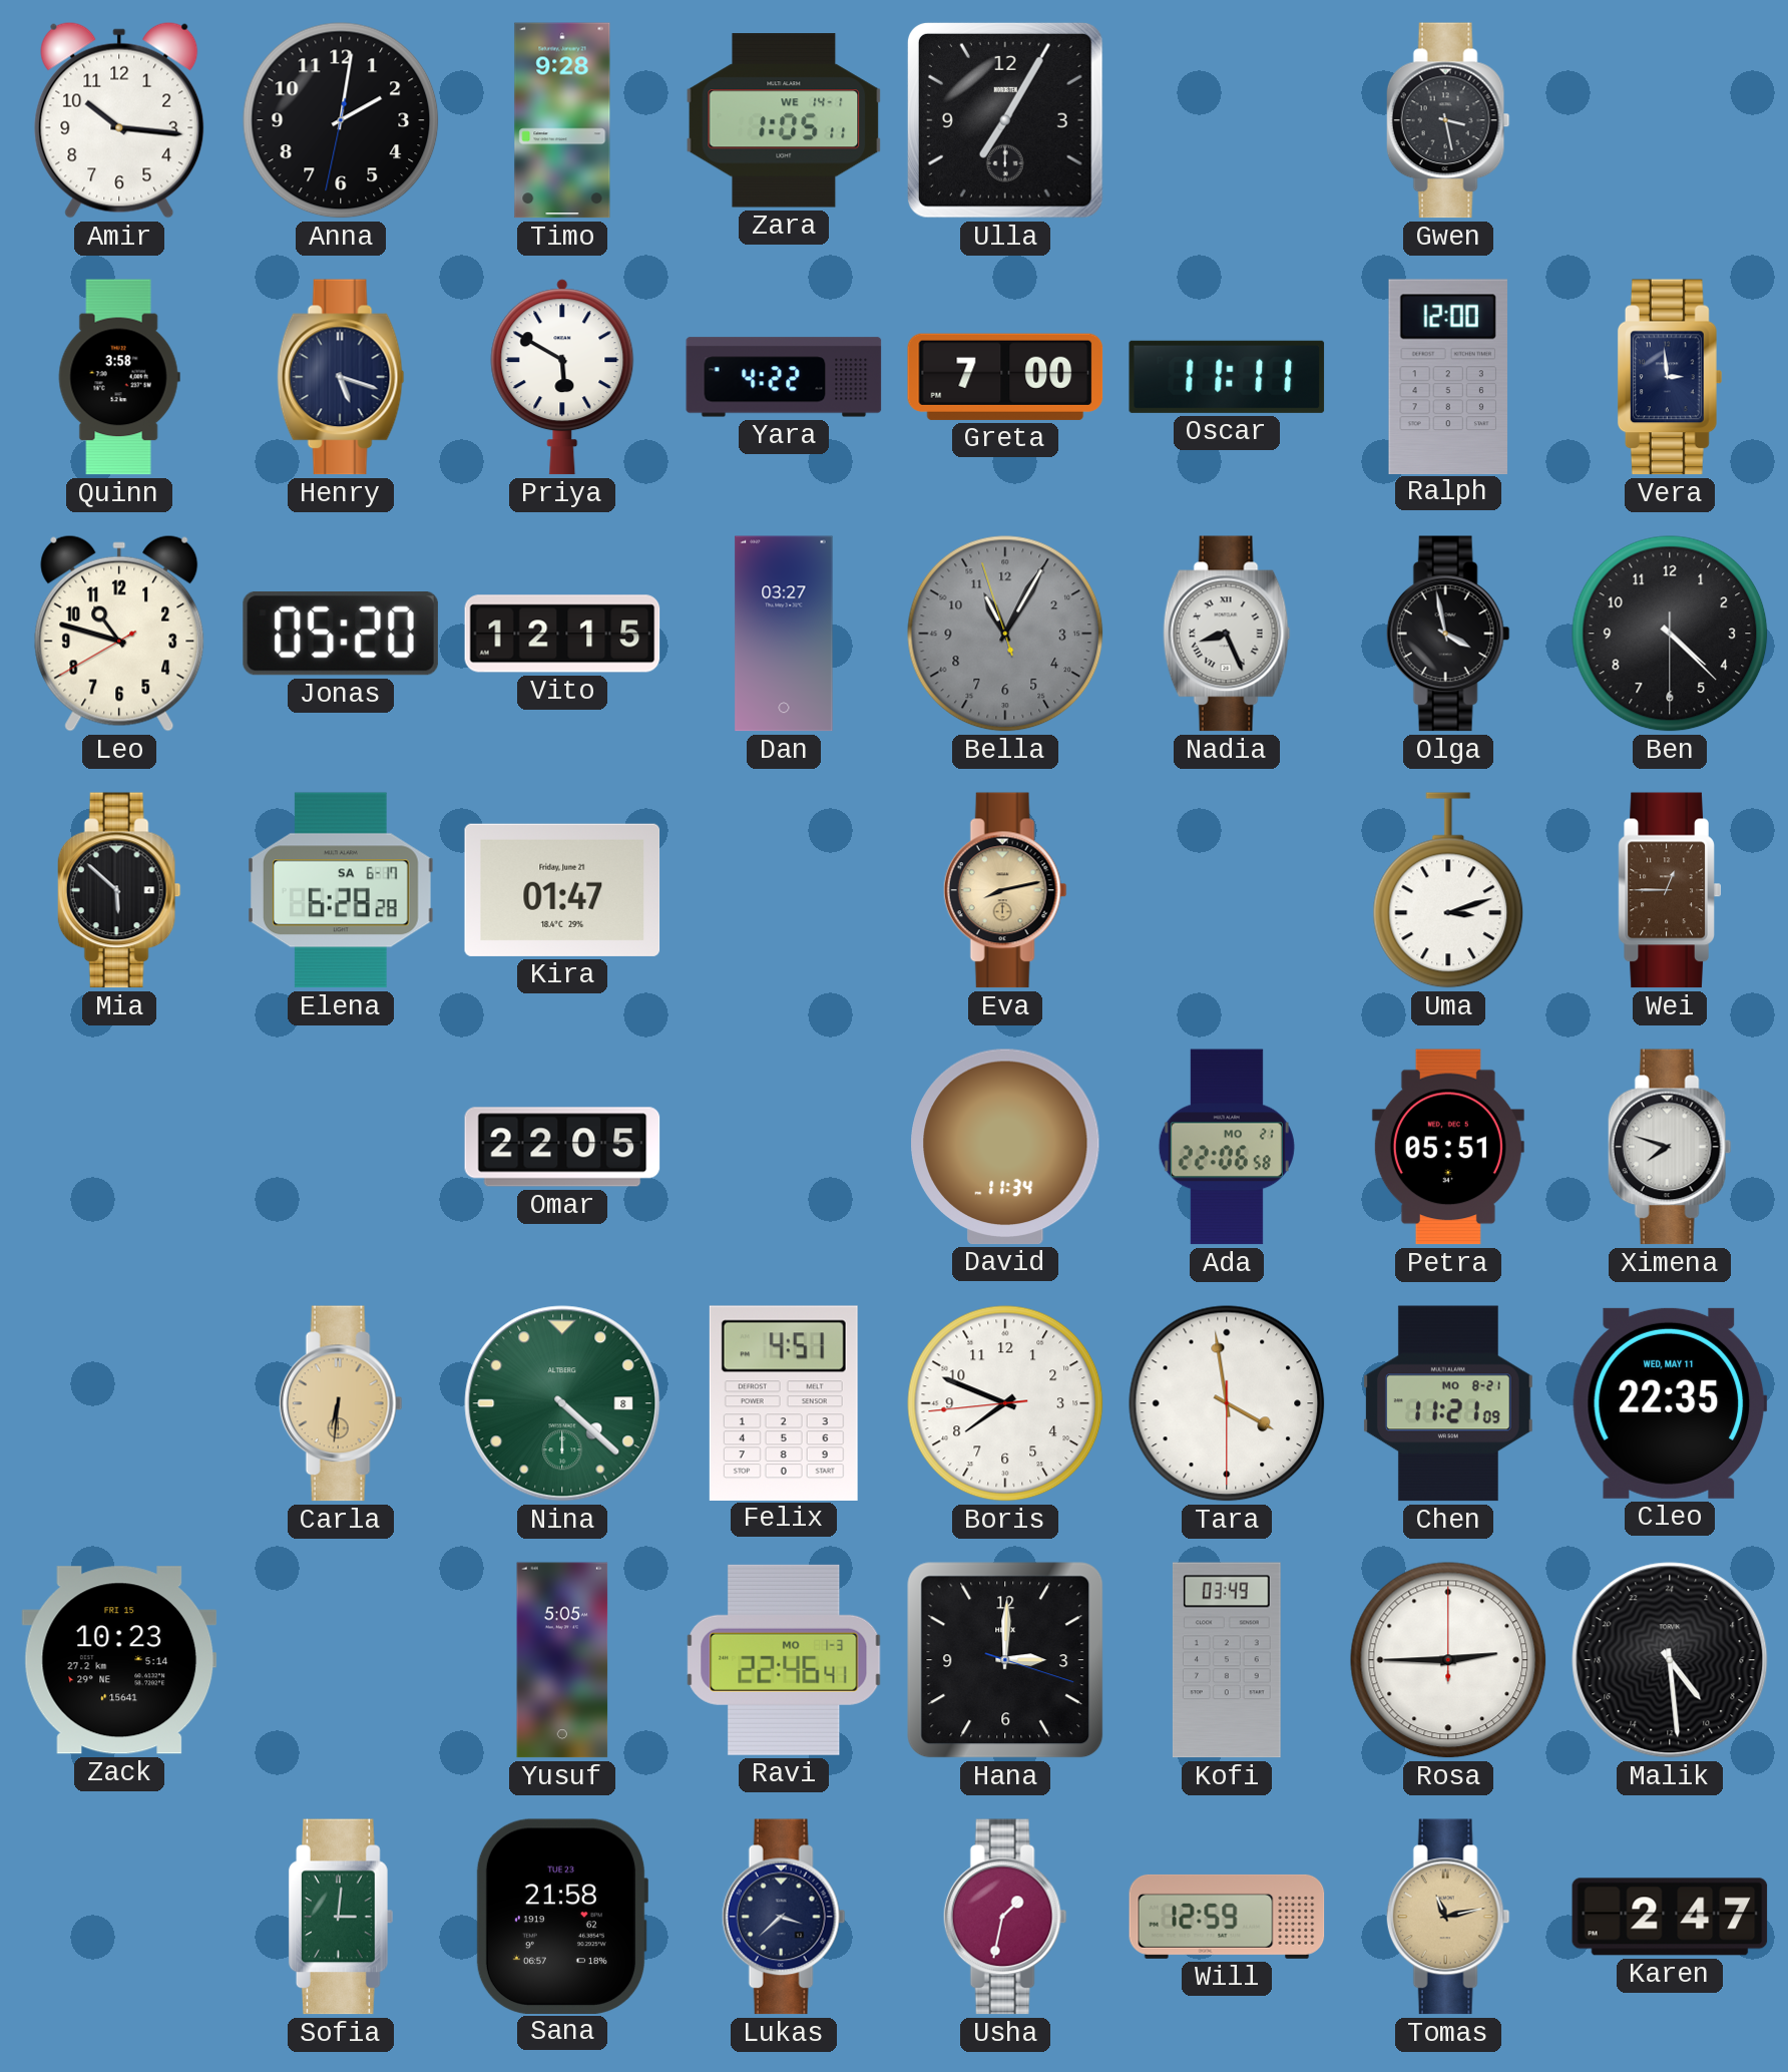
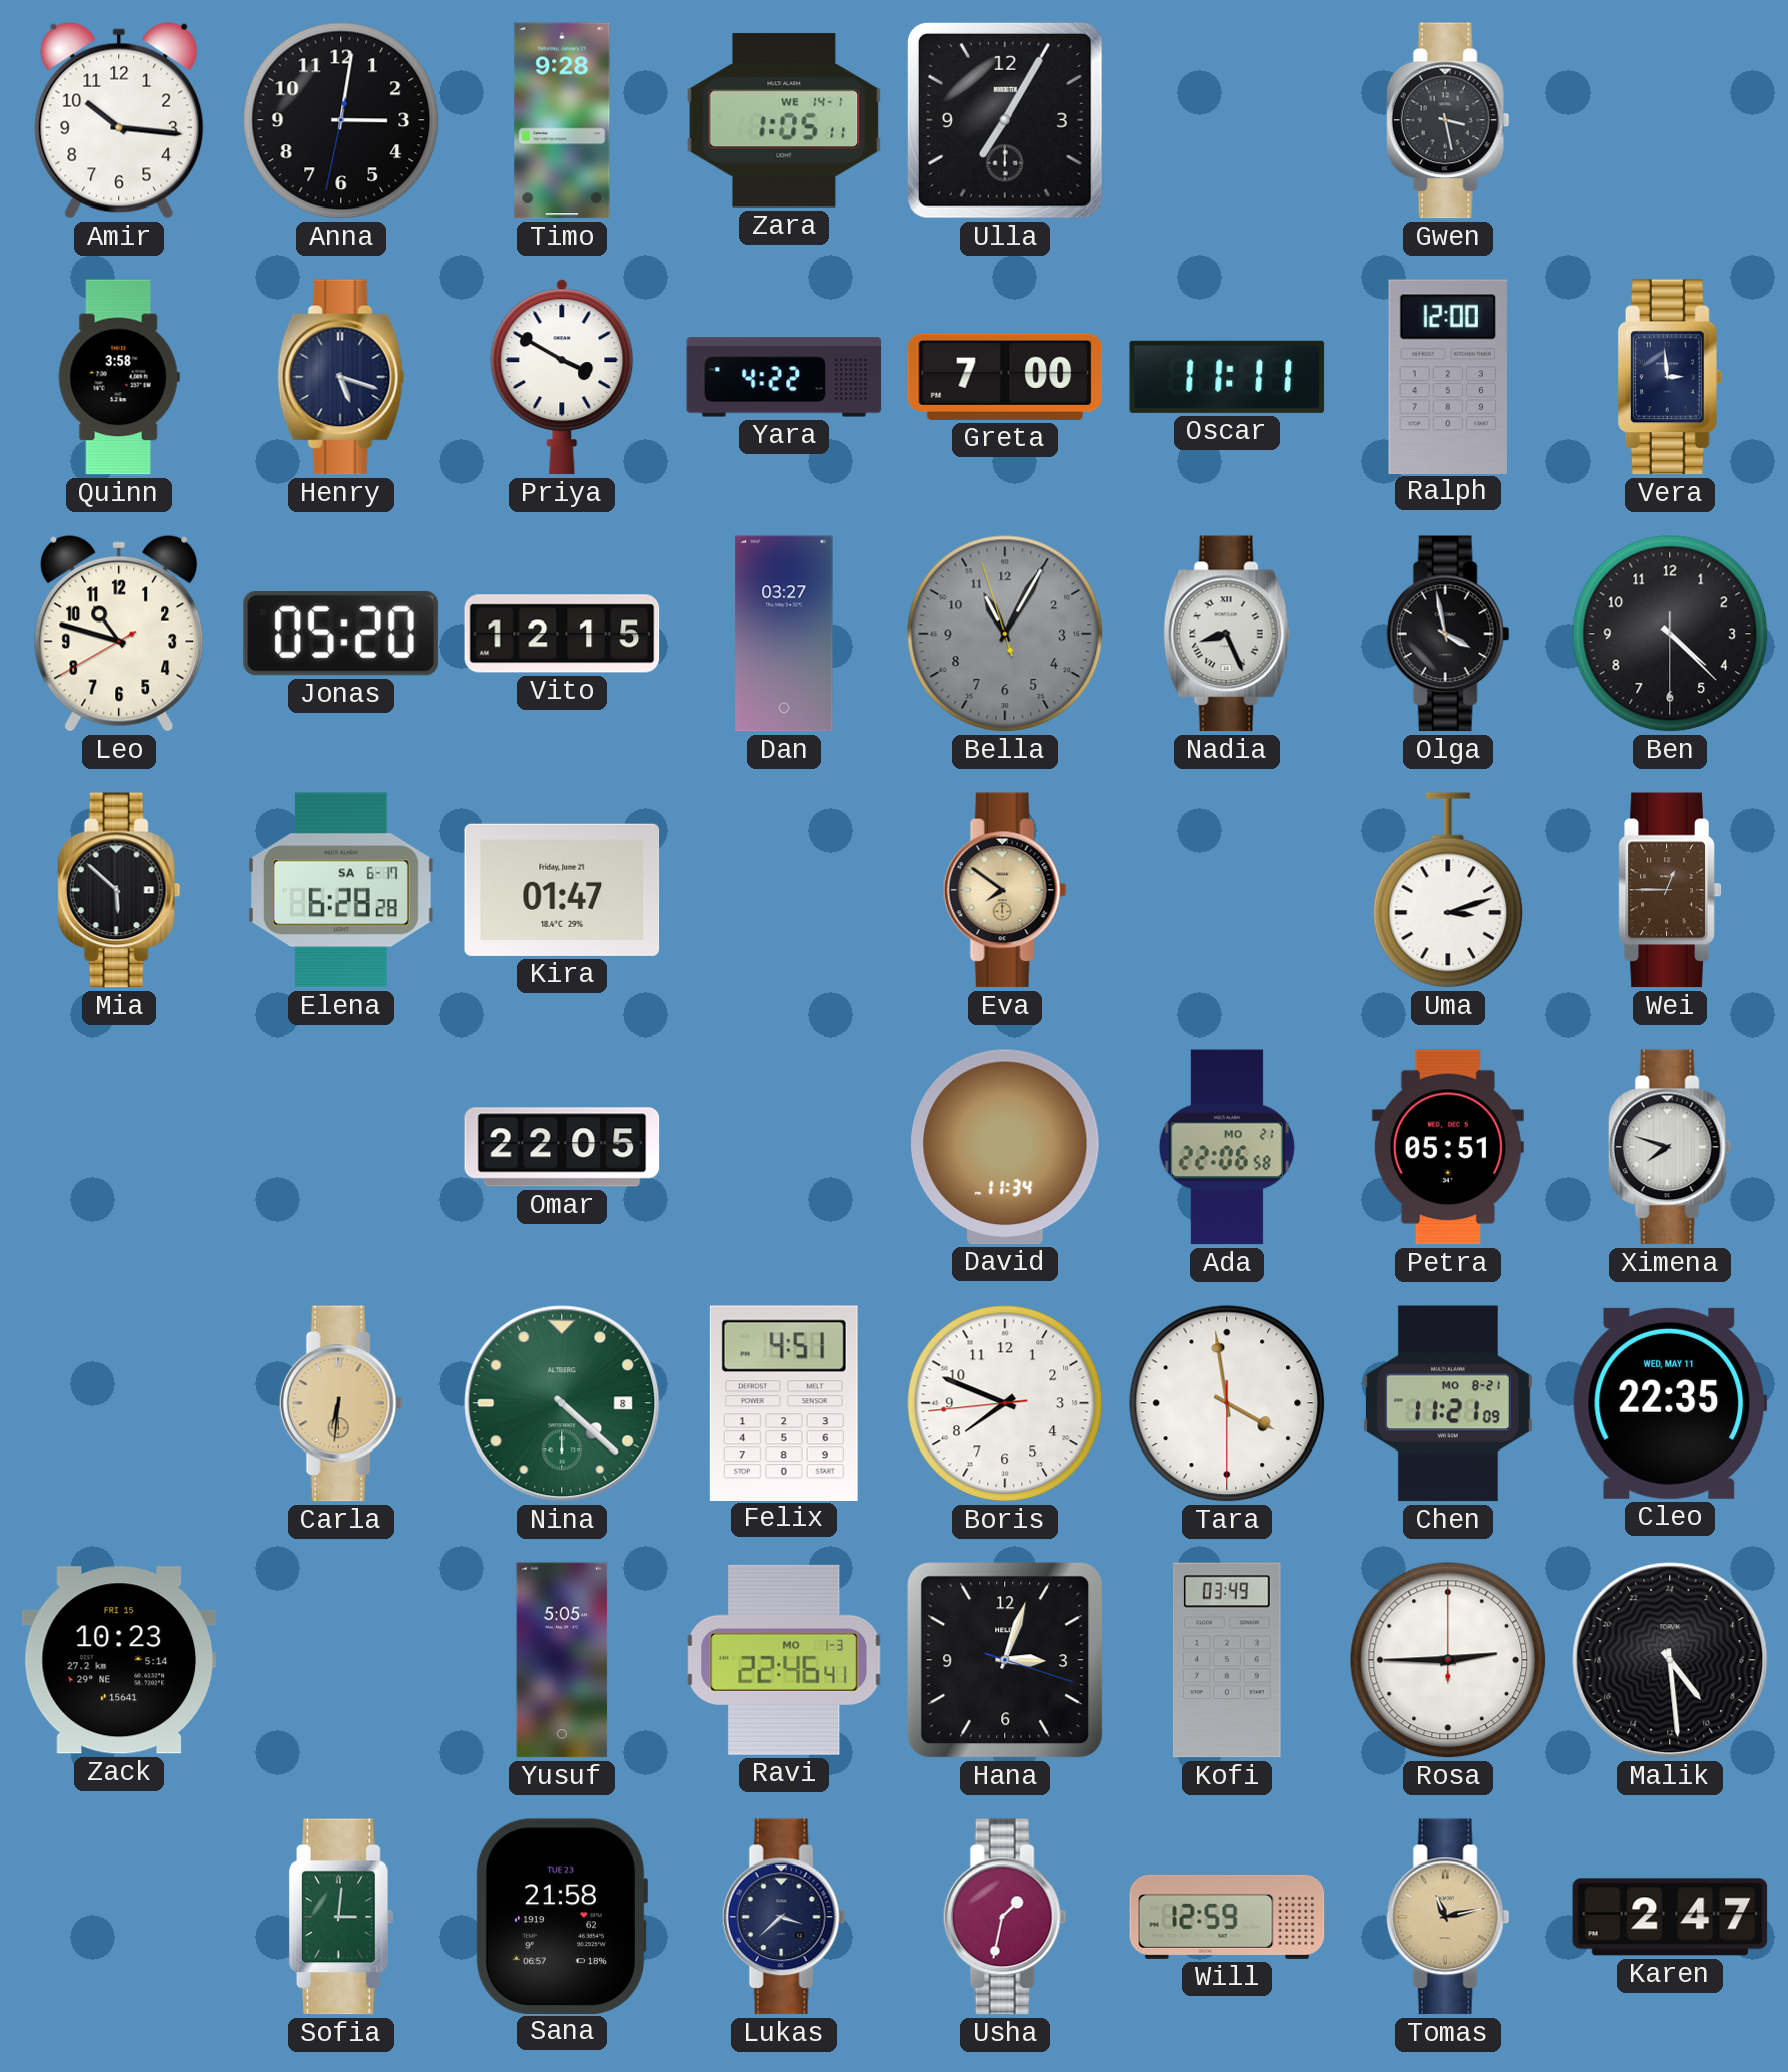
Anna: 2:01 -> 3:01
Priya: 5:50 -> 3:50
Eva: 8:13 -> 7:51
Hana: 3:00 -> 3:03
